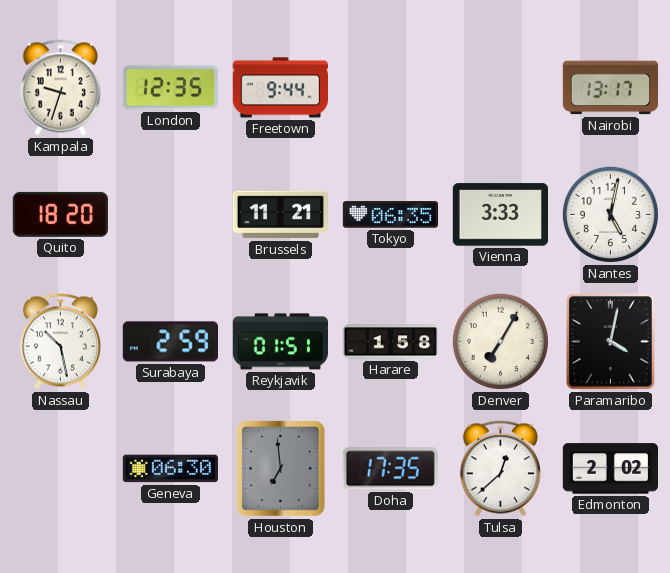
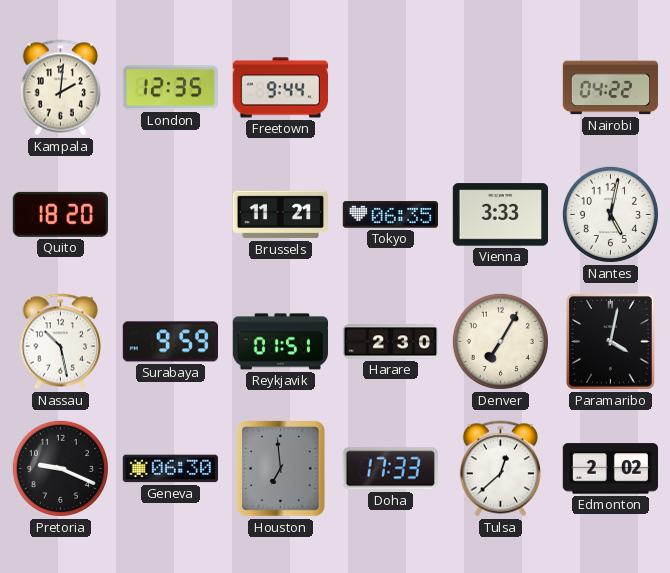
Kampala: 9:33 -> 2:01
Nairobi: 13:17 -> 04:22
Surabaya: 2:59 -> 9:59
Harare: 1:58 -> 2:30
Pretoria: none -> 9:19
Doha: 17:35 -> 17:33
